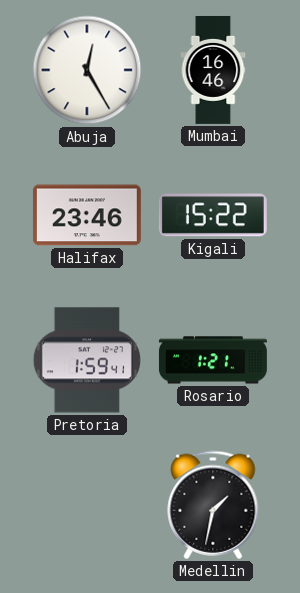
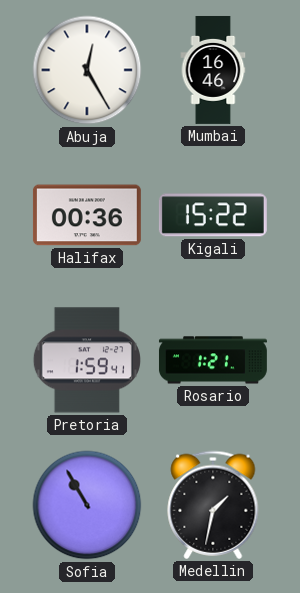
Halifax: 23:46 -> 00:36
Sofia: none -> 10:55
